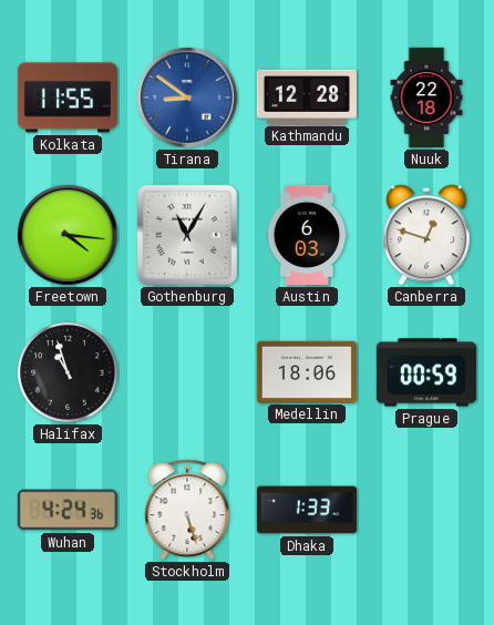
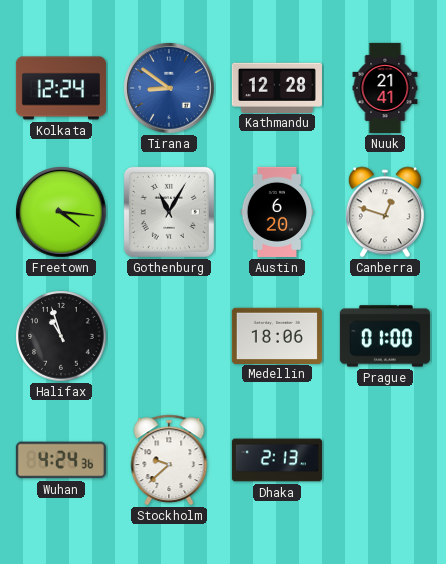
Kolkata: 11:55 -> 12:24
Nuuk: 22:18 -> 21:41
Austin: 6:03 -> 6:20
Prague: 00:59 -> 01:00
Stockholm: 5:27 -> 9:38
Dhaka: 1:33 -> 2:13
